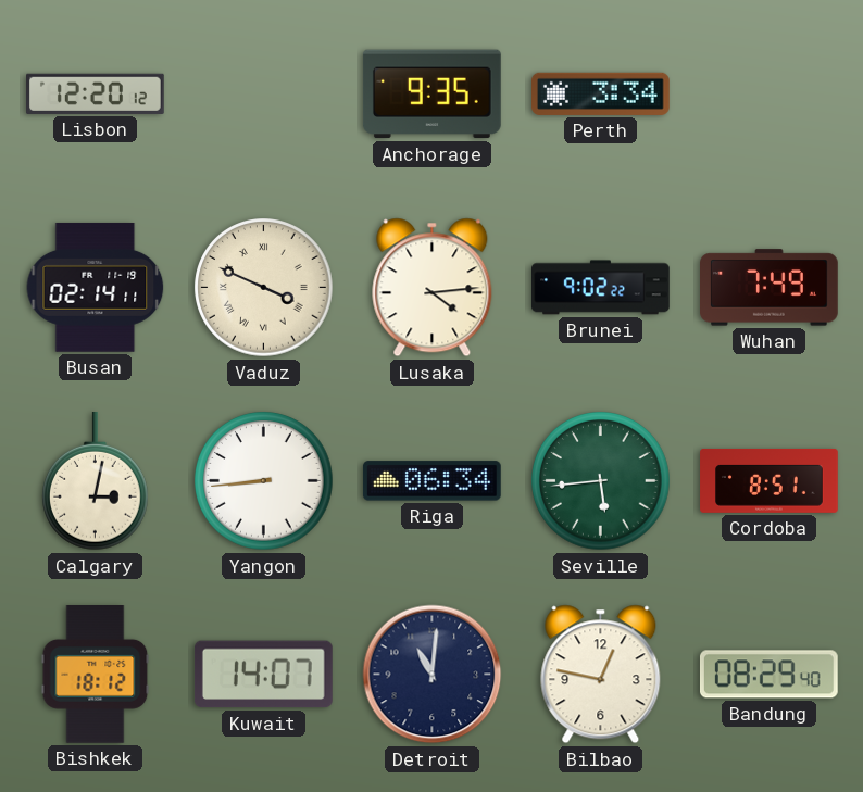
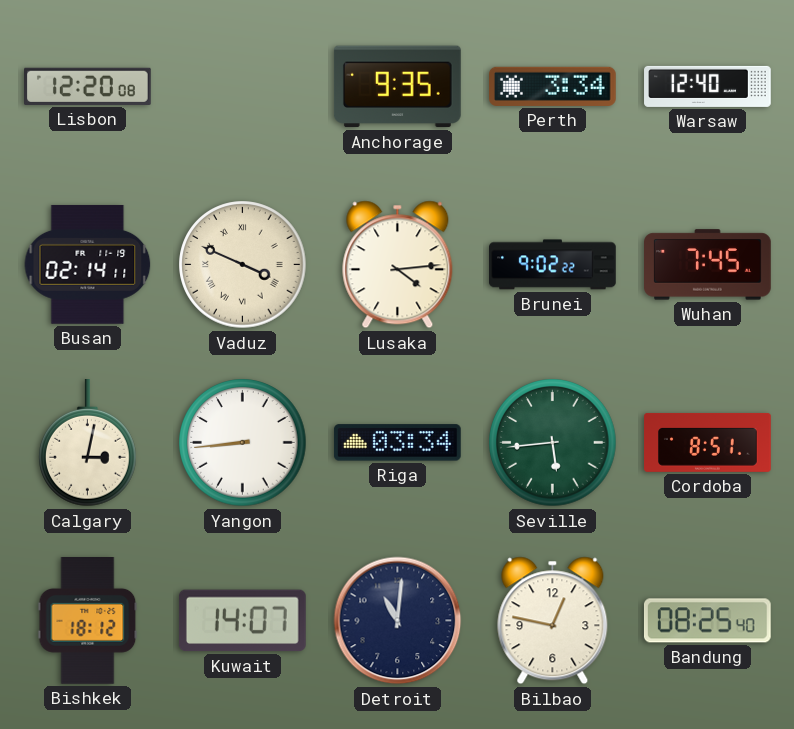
Lisbon: 12:20:12 -> 12:20:08
Warsaw: none -> 12:40
Wuhan: 7:49 -> 7:45
Riga: 06:34 -> 03:34
Bandung: 08:29 -> 08:25
